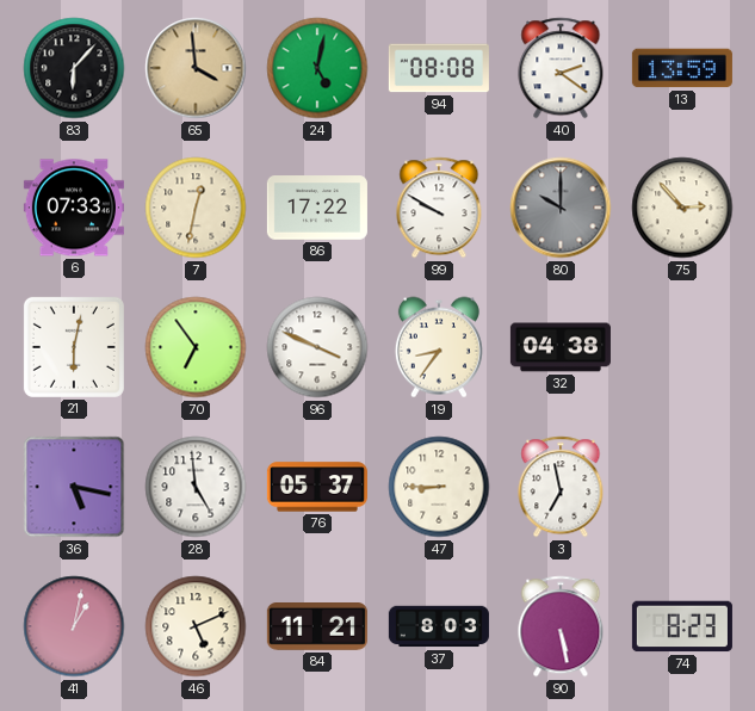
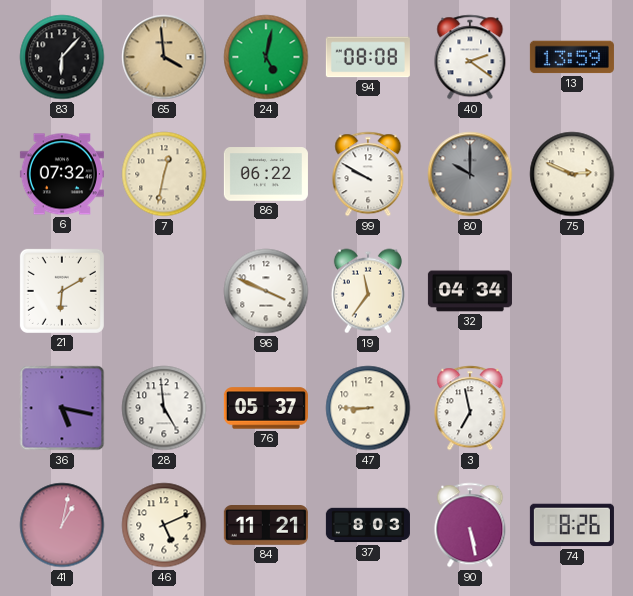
6: 07:33 -> 07:32
86: 17:22 -> 06:22
75: 2:53 -> 2:49
21: 6:02 -> 6:10
70: 6:54 -> none
19: 8:36 -> 11:36
32: 04:38 -> 04:34
74: 8:23 -> 8:26
